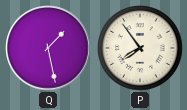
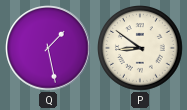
P: 7:54 -> 8:51
